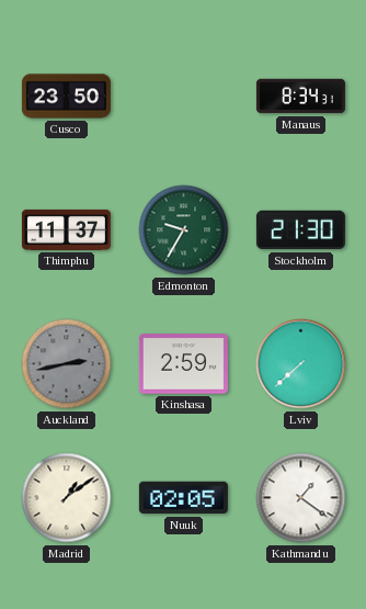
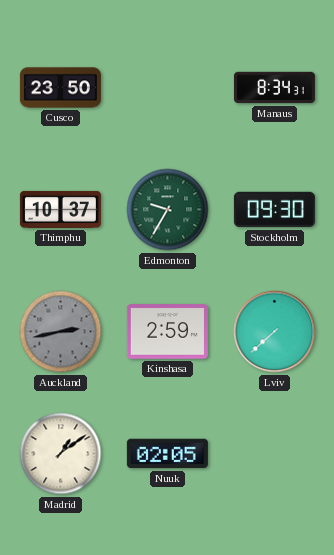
Thimphu: 11:37 -> 10:37
Stockholm: 21:30 -> 09:30
Kathmandu: 1:21 -> none
